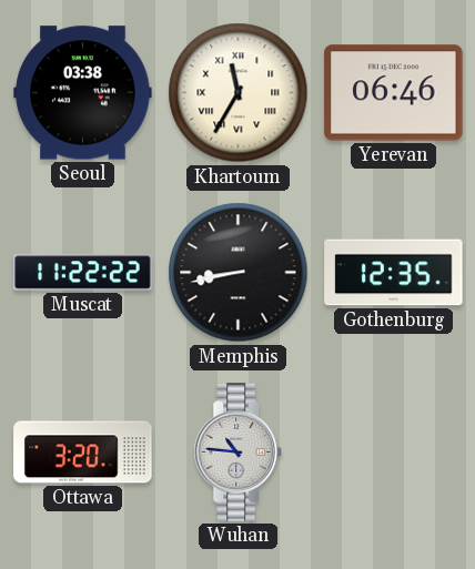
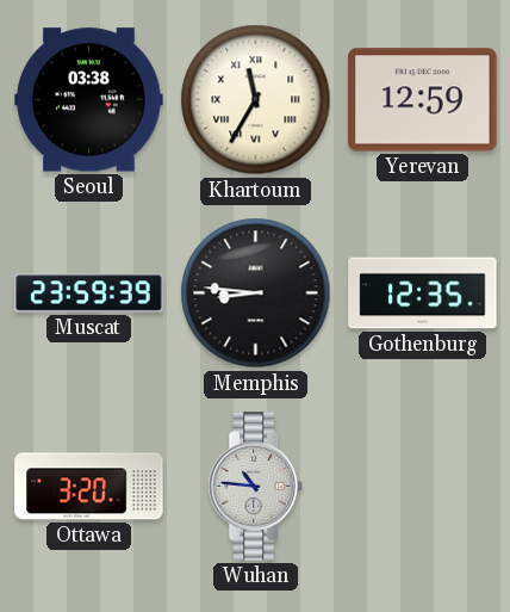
Yerevan: 06:46 -> 12:59
Muscat: 11:22 -> 23:59
Memphis: 8:43 -> 8:46
